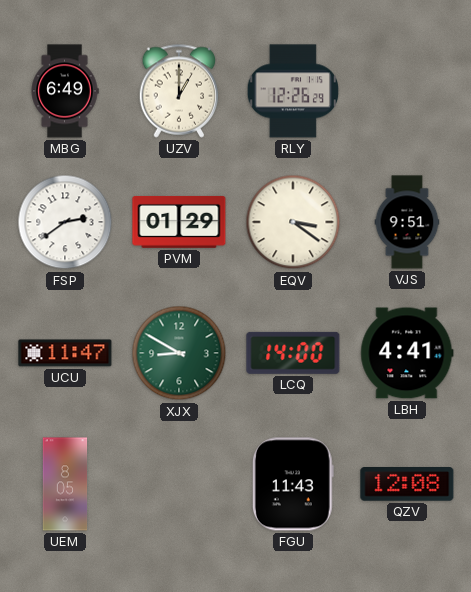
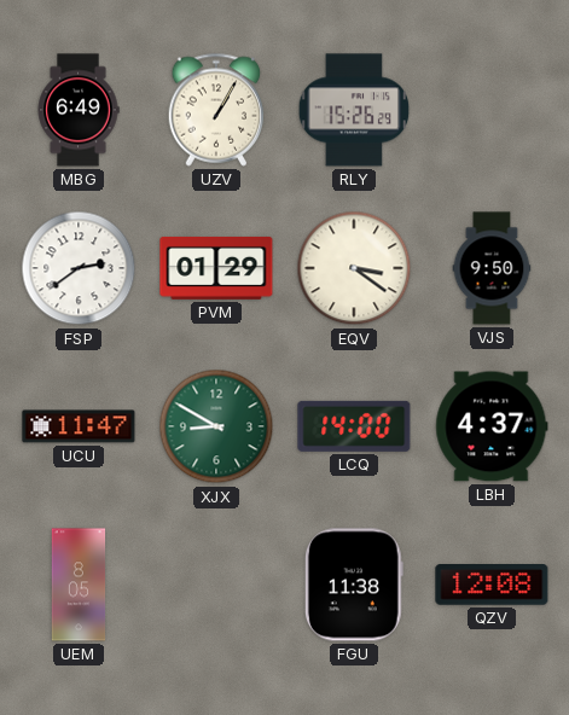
UZV: 1:00 -> 1:05
RLY: 12:26 -> 15:26
VJS: 9:51 -> 9:50
LBH: 4:41 -> 4:37
FGU: 11:43 -> 11:38
